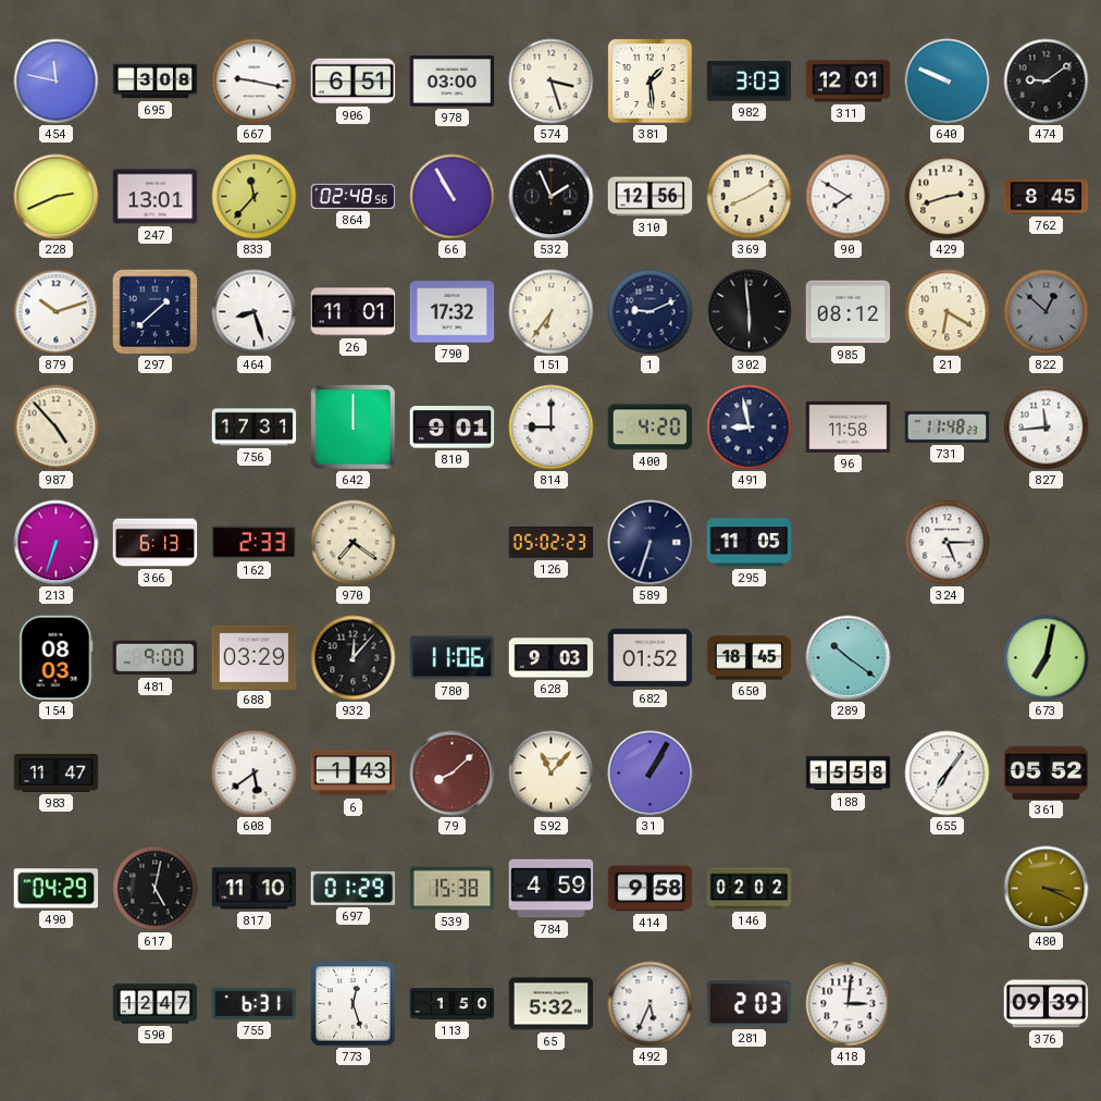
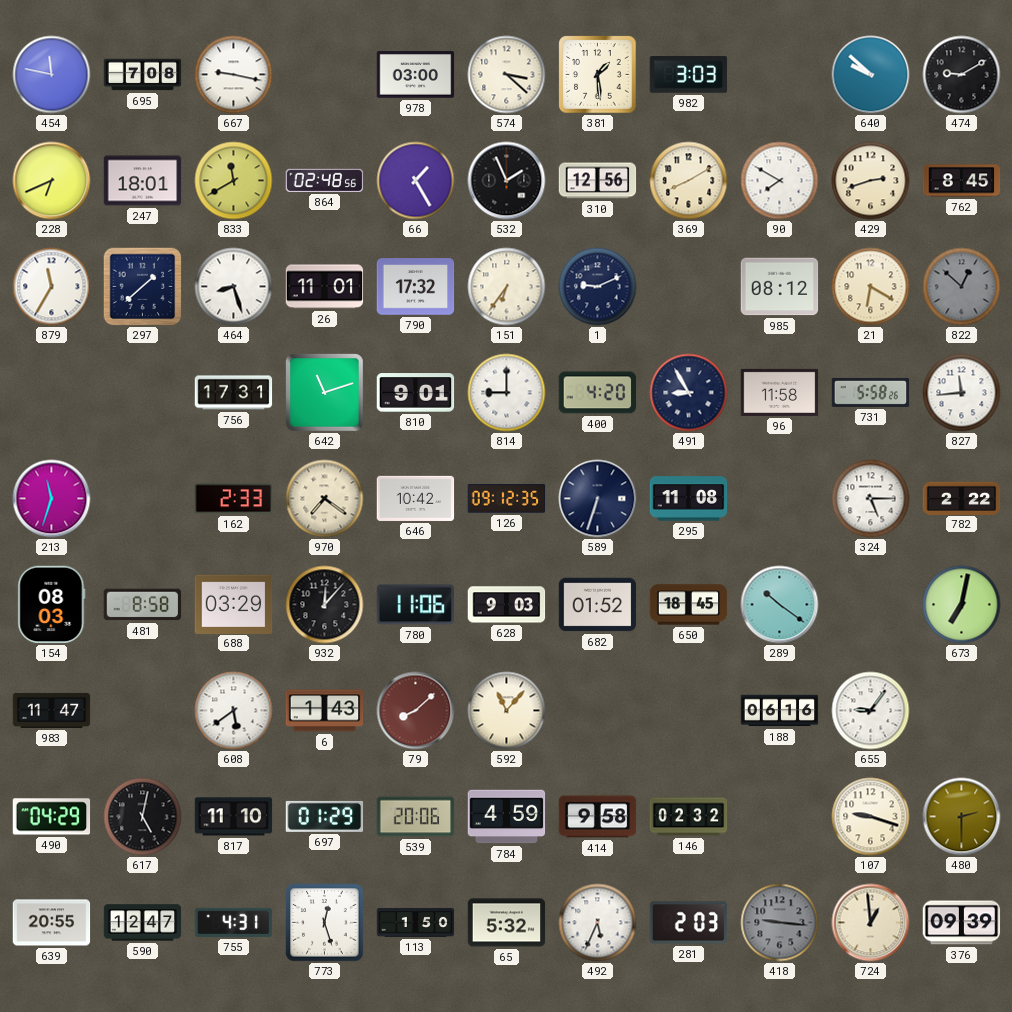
695: 3:08 -> 7:08
906: 6:51 -> none
574: 3:27 -> 3:22
311: 12:01 -> none
640: 9:49 -> 9:52
474: 9:09 -> 9:10
228: 2:41 -> 6:41
247: 13:01 -> 18:01
833: 11:37 -> 11:40
66: 10:55 -> 1:25
879: 10:12 -> 11:35
302: 5:59 -> none
987: 4:53 -> none
642: 12:00 -> 11:12
491: 8:58 -> 8:55
731: 11:48 -> 5:58
213: 6:33 -> 11:33
366: 6:13 -> none
646: none -> 10:42
126: 05:02 -> 09:12
295: 11:05 -> 11:08
782: none -> 2:22
481: 9:00 -> 8:58
31: 1:05 -> none
188: 15:58 -> 06:16
655: 7:06 -> 9:06
361: 05:52 -> none
539: 15:38 -> 20:06
146: 02:02 -> 02:32
107: none -> 9:18
480: 3:19 -> 2:30
639: none -> 20:55
755: 6:31 -> 4:31
418: 3:01 -> 9:16
418 dial: white -> grey
724: none -> 12:59
